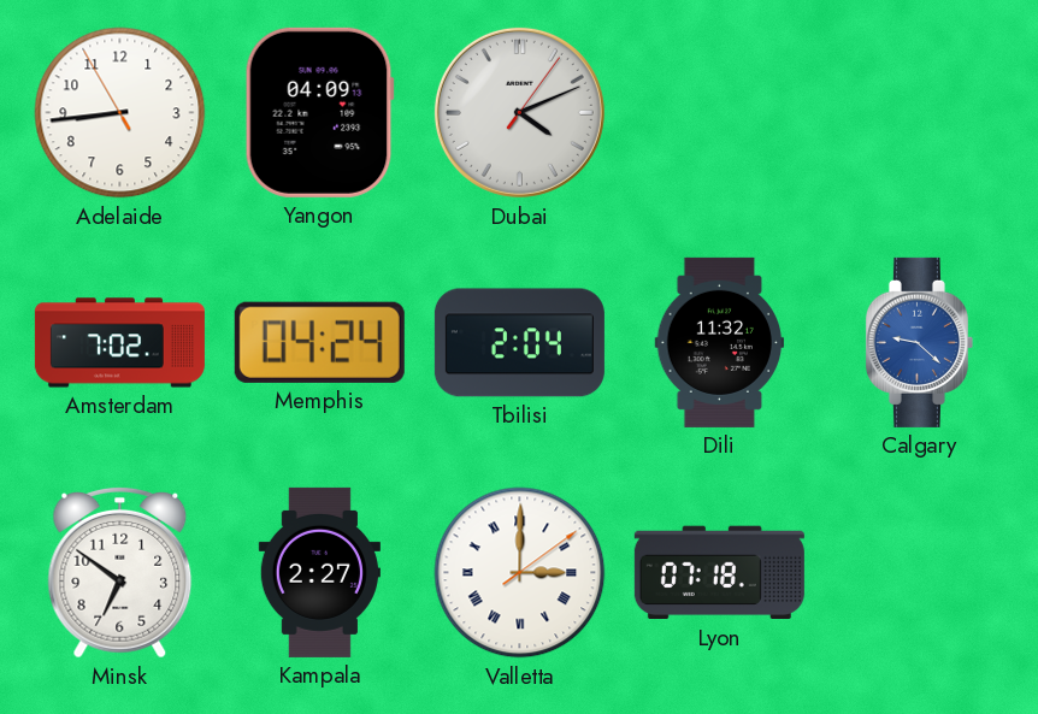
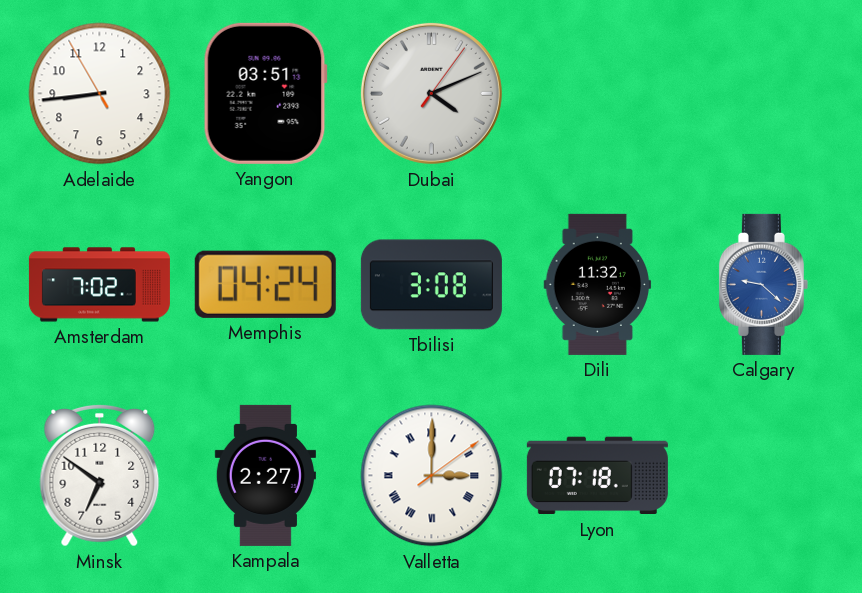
Yangon: 04:09 -> 03:51
Tbilisi: 2:04 -> 3:08
